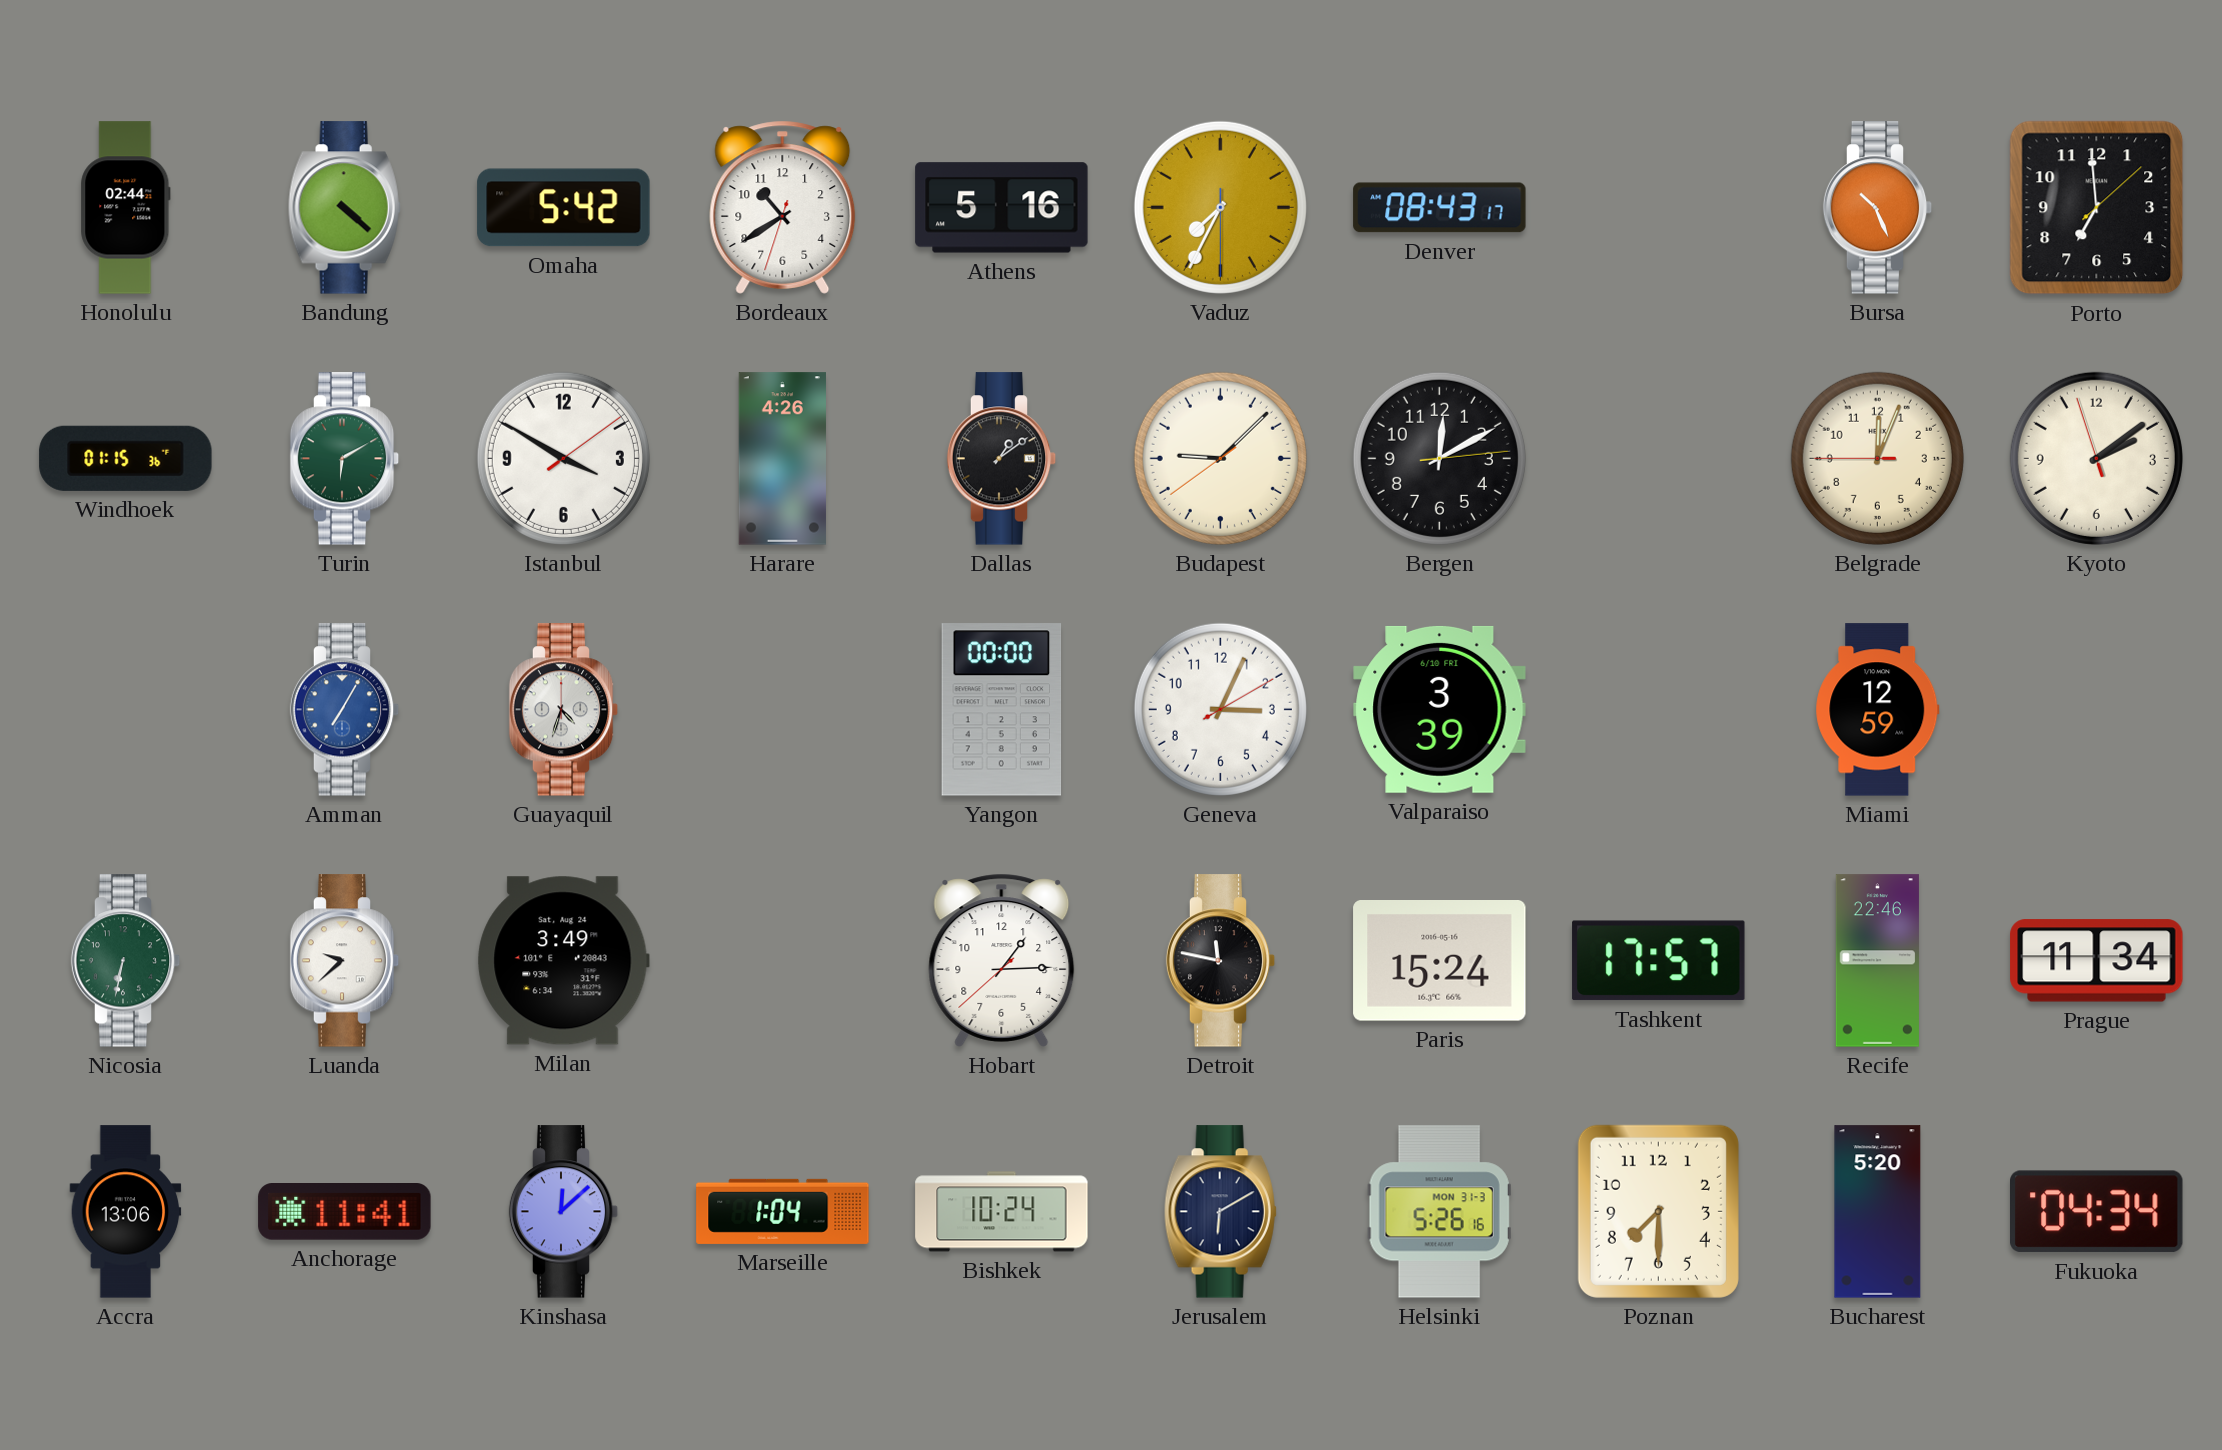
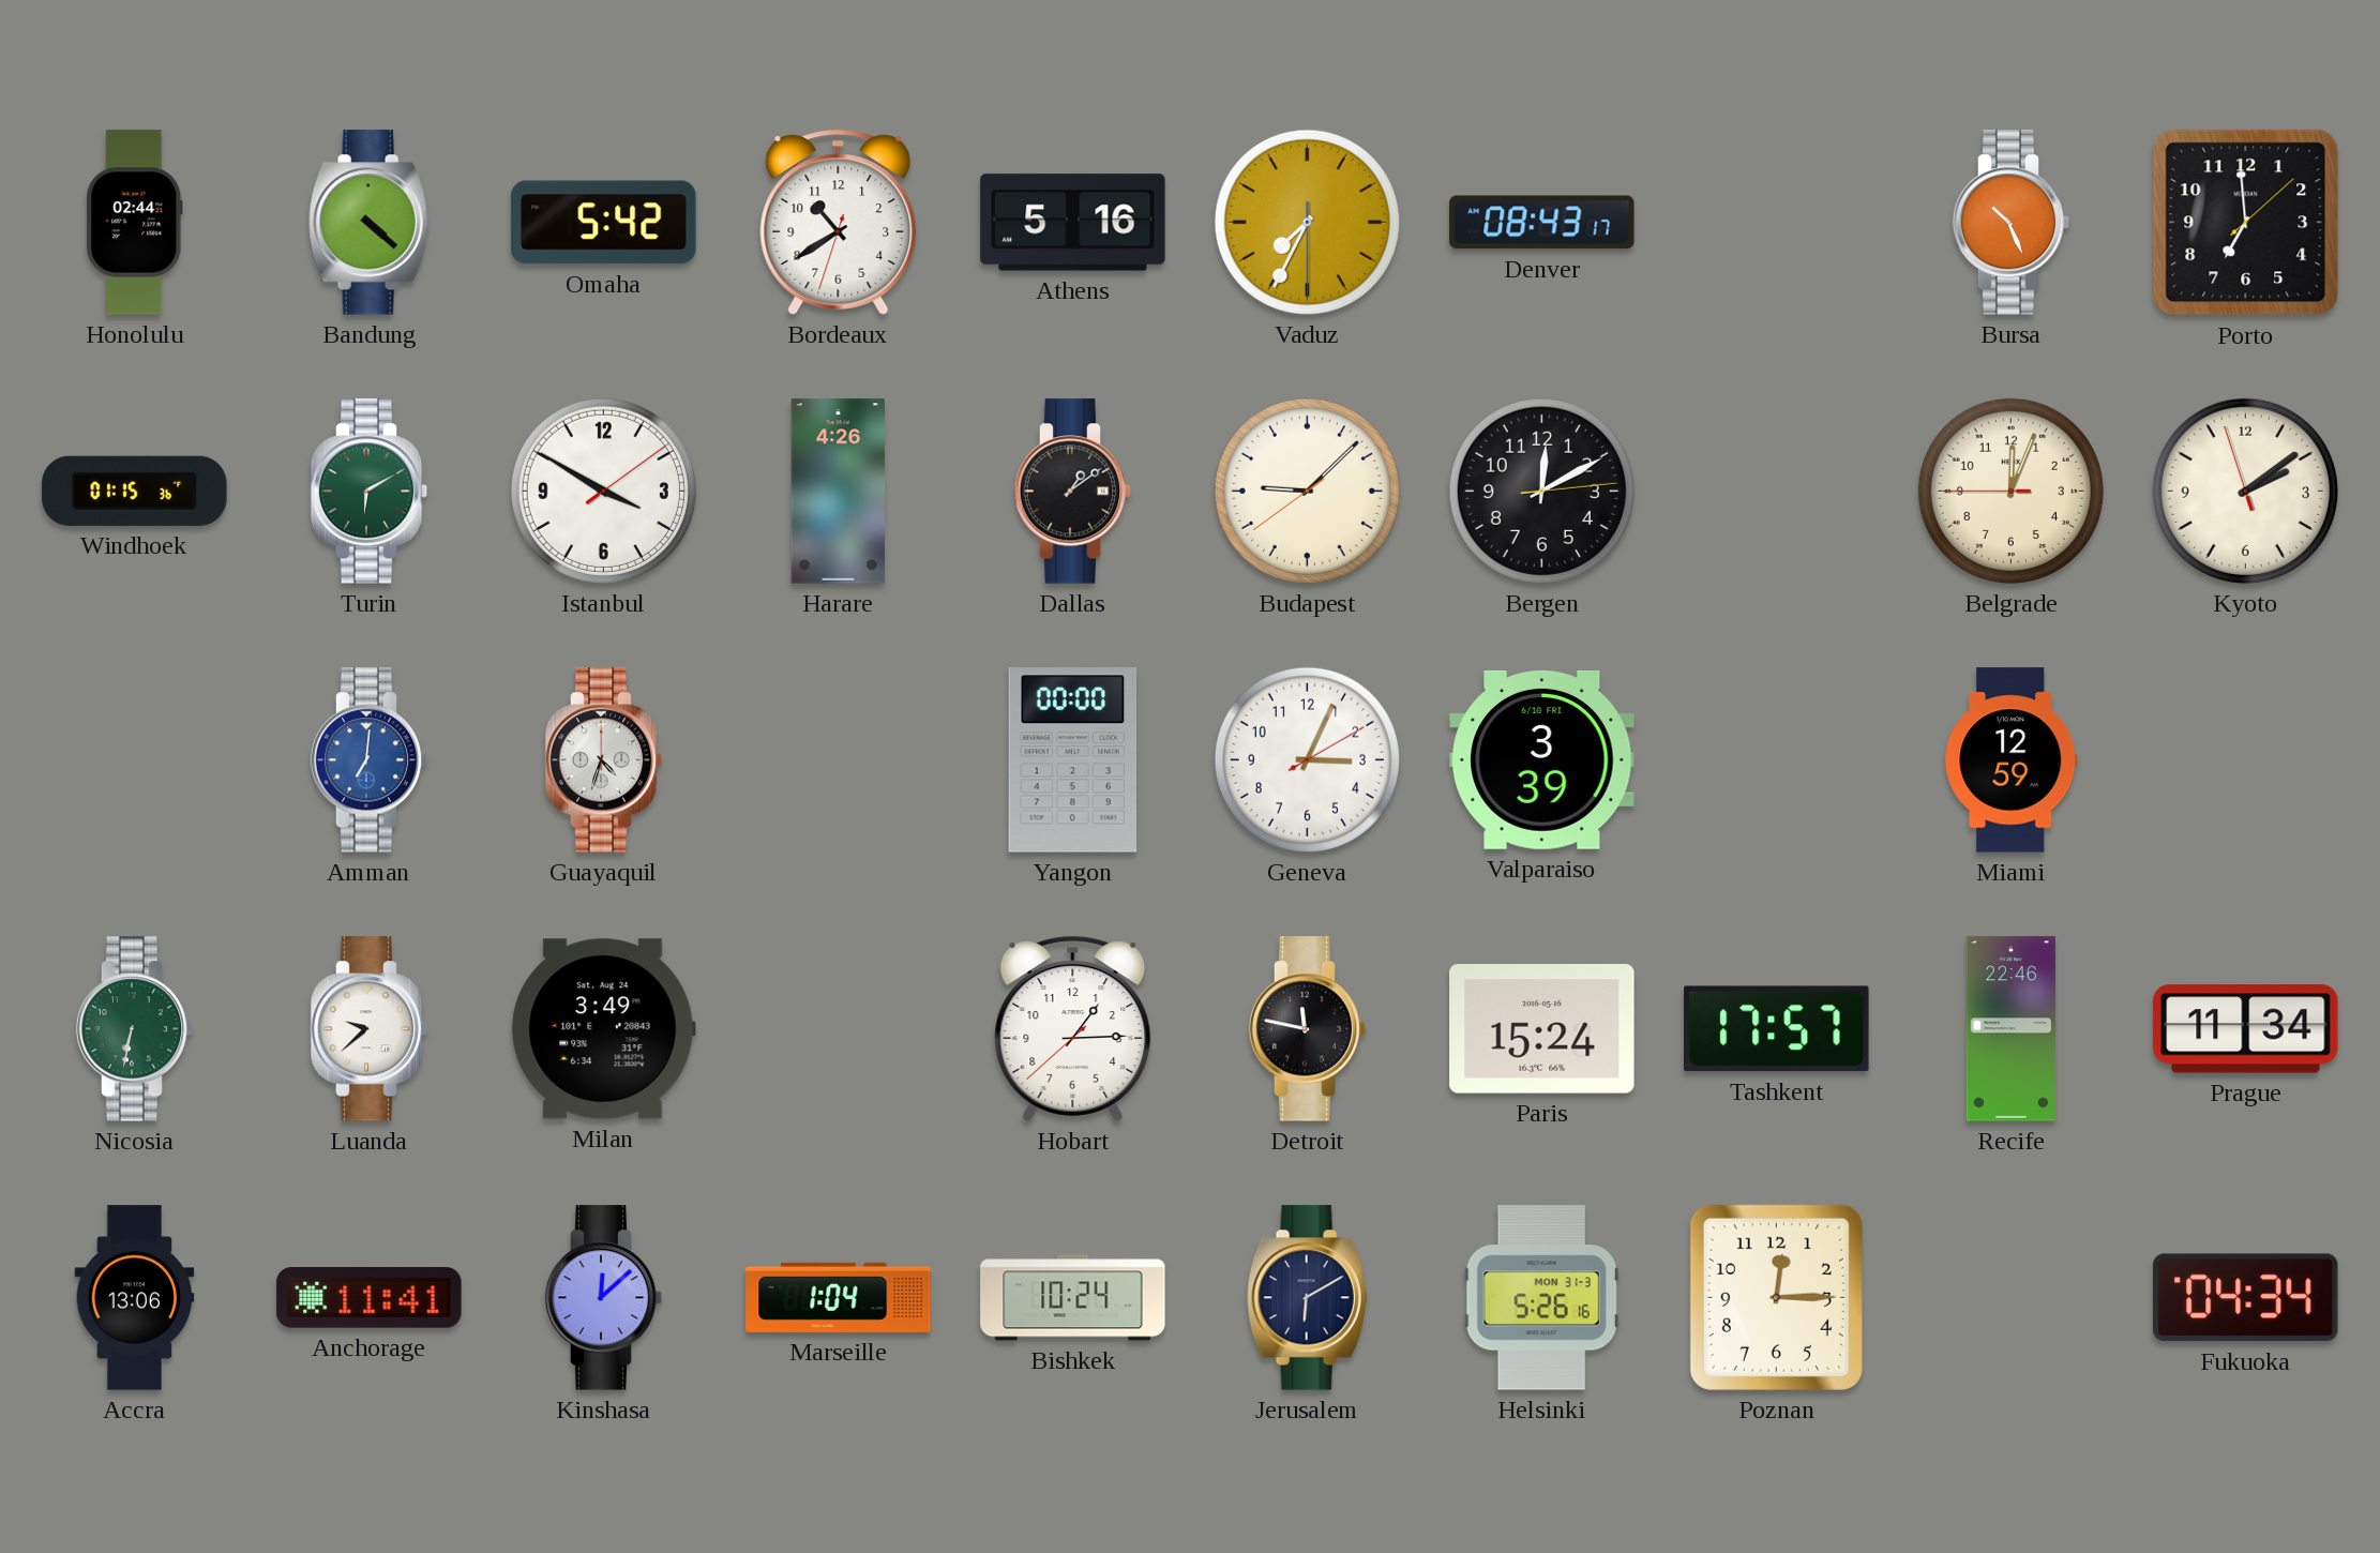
Amman: 7:05 -> 7:01
Poznan: 7:30 -> 12:15
Bucharest: 5:20 -> none
